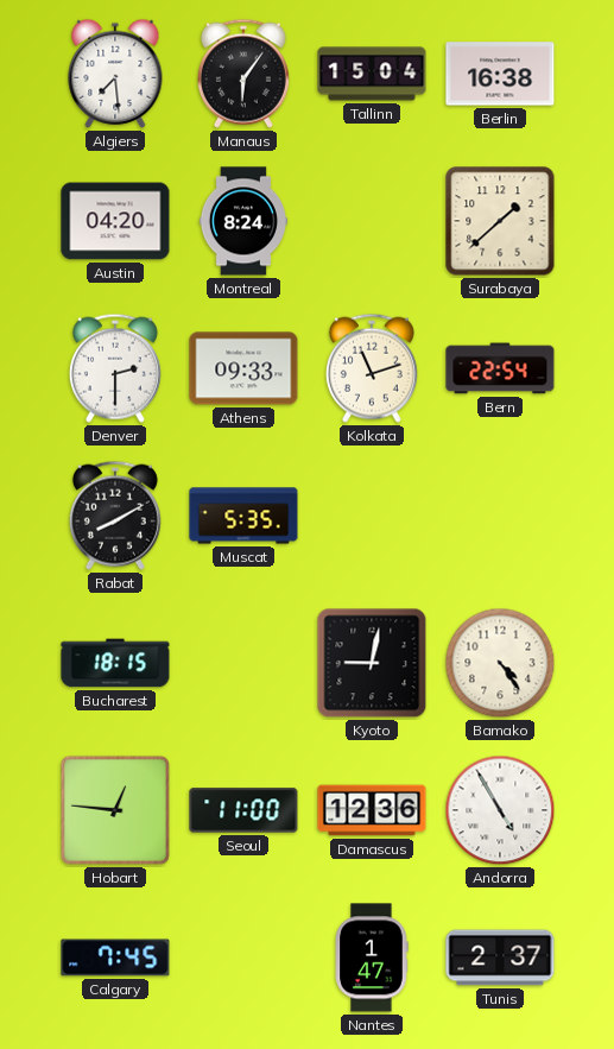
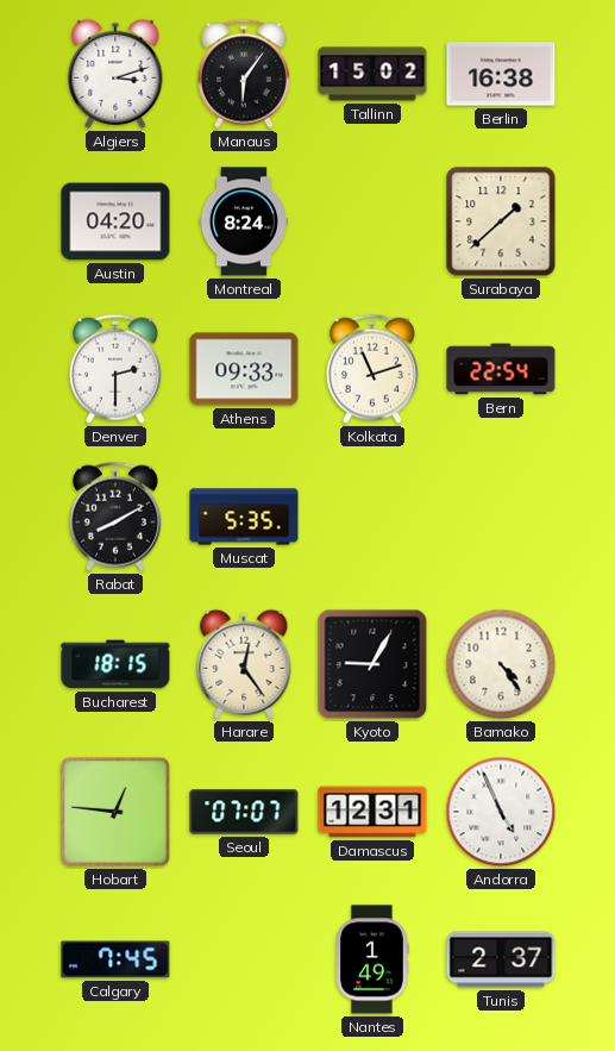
Algiers: 7:29 -> 3:12
Tallinn: 15:04 -> 15:02
Harare: none -> 12:24
Kyoto: 9:02 -> 9:05
Seoul: 11:00 -> 07:07
Damascus: 12:36 -> 12:31
Andorra: 4:55 -> 4:56
Nantes: 1:47 -> 1:49
